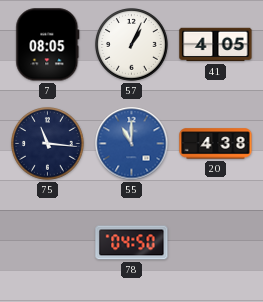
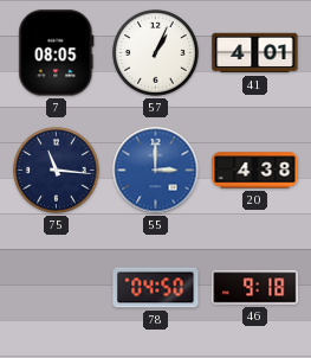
41: 4:05 -> 4:01
55: 11:00 -> 3:00
46: none -> 9:18
